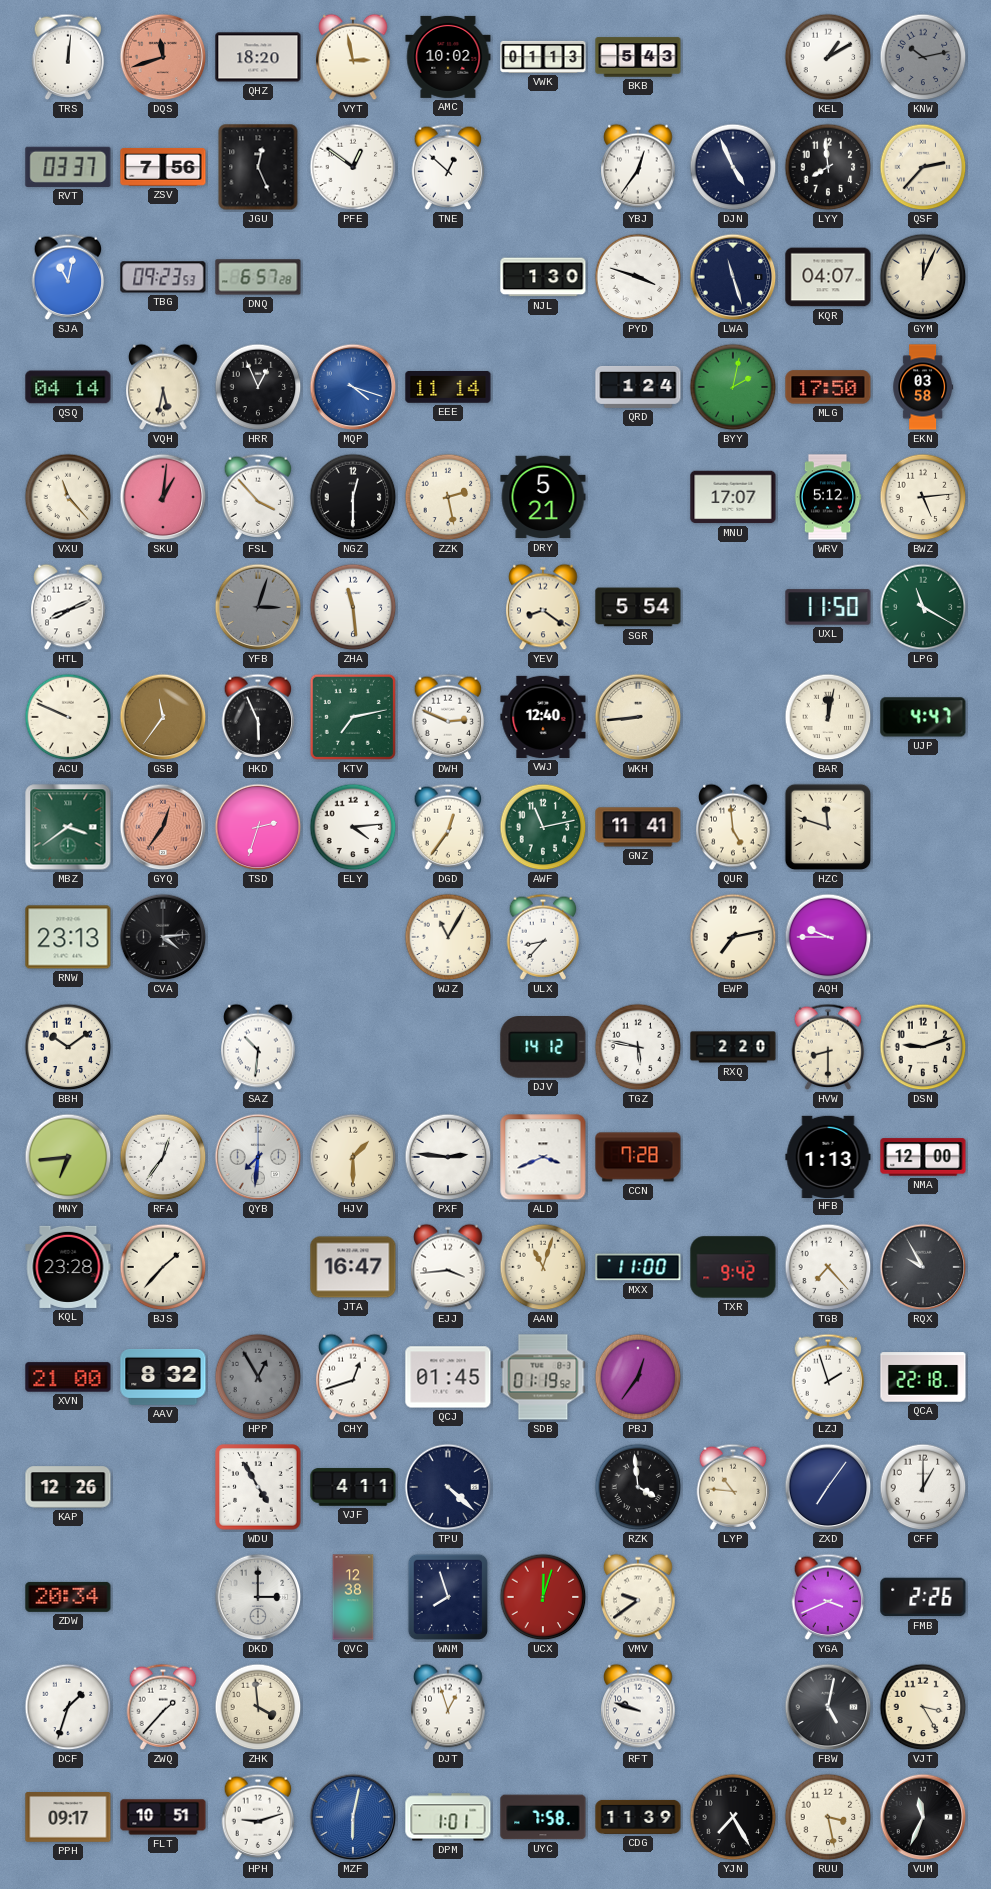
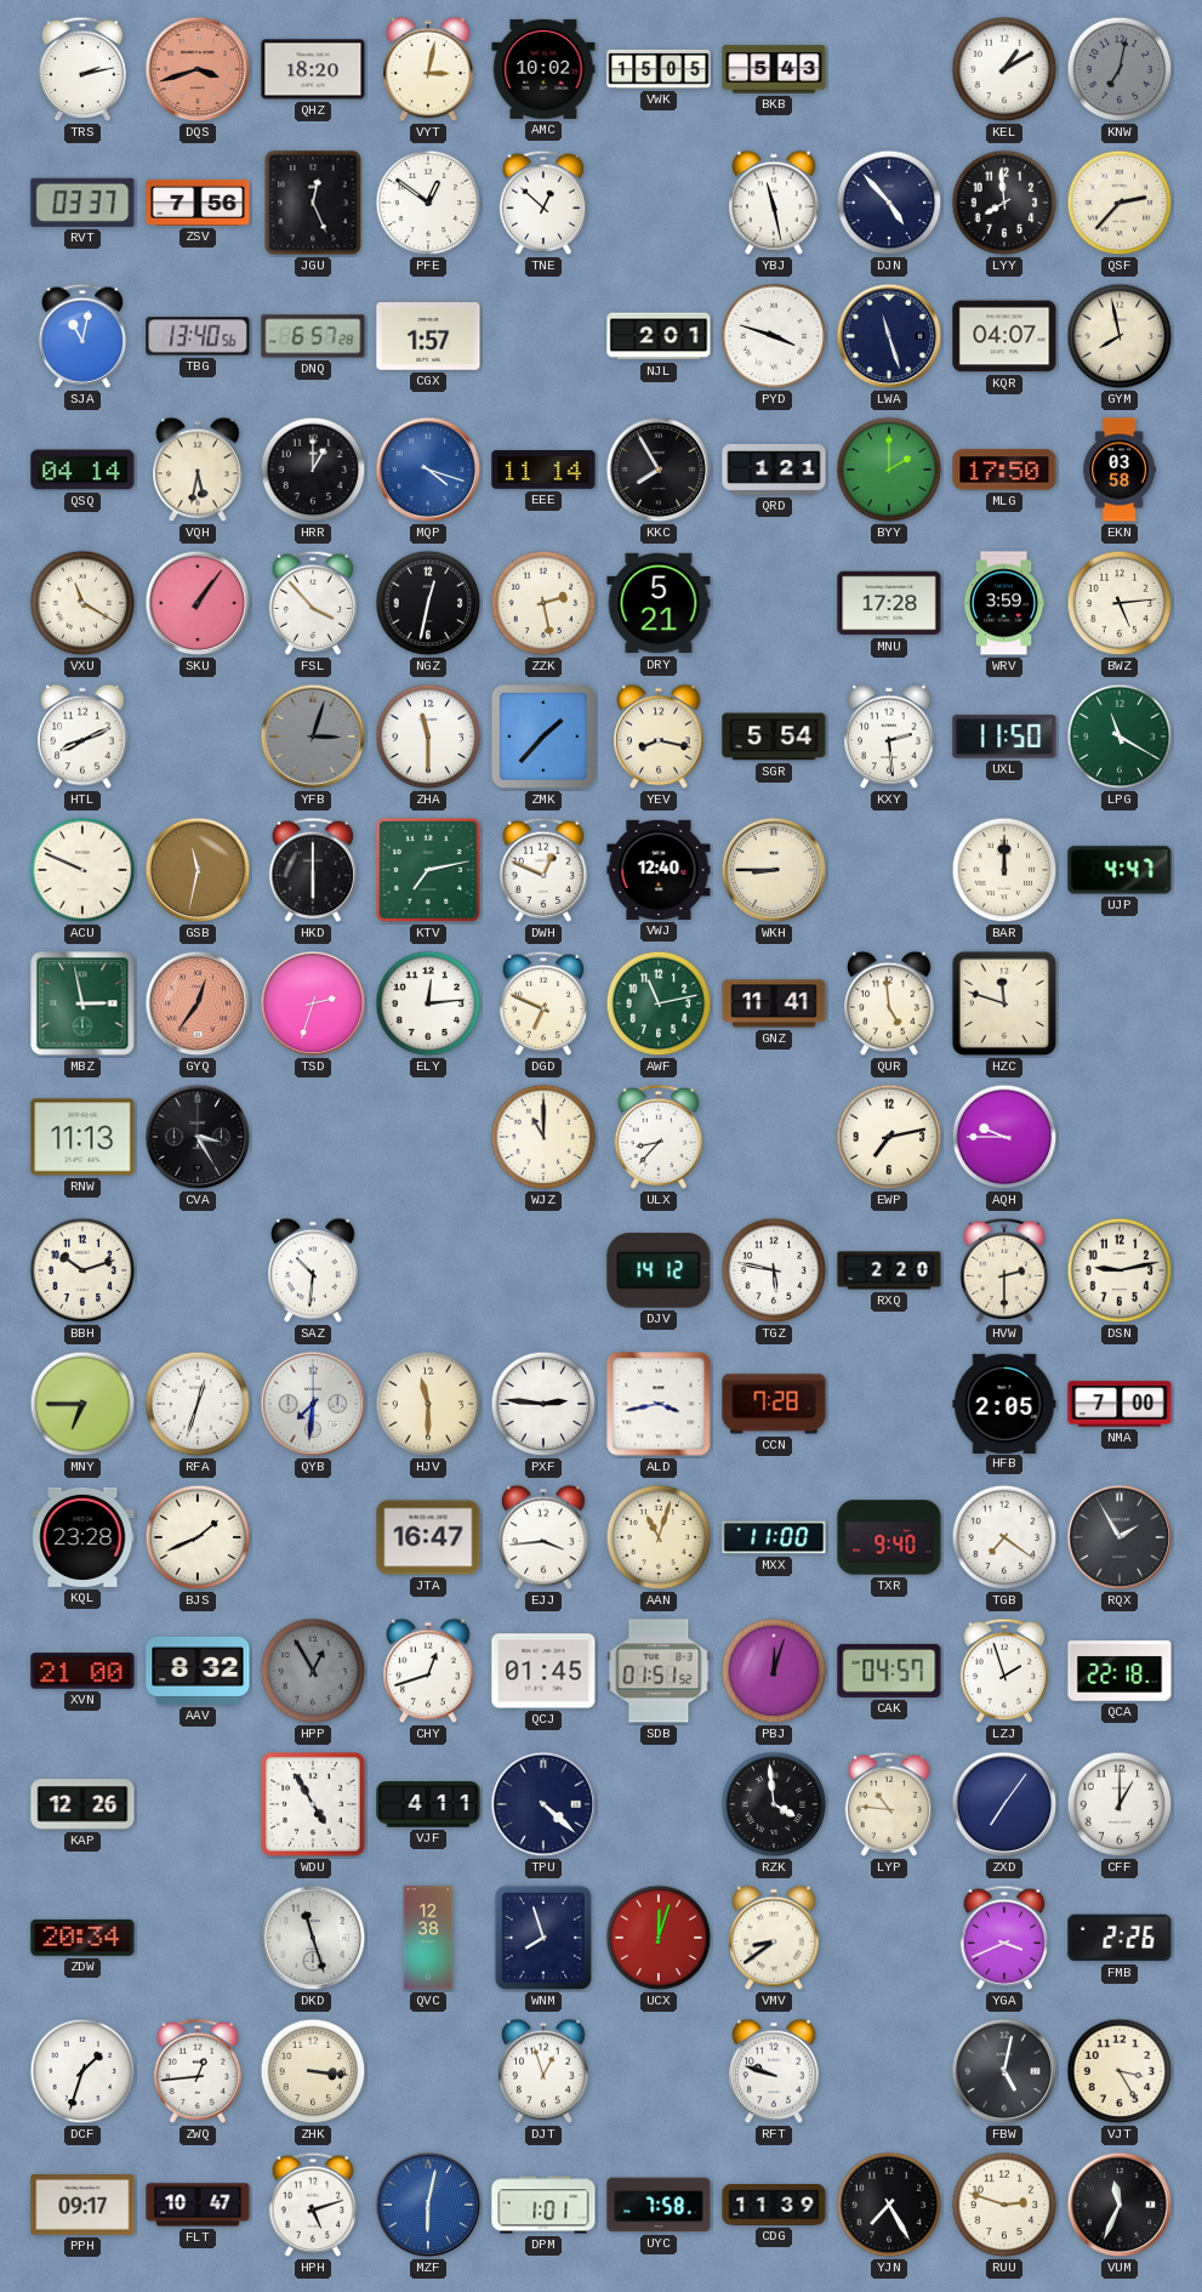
TRS: 12:01 -> 2:13
DQS: 11:42 -> 3:42
VYT: 2:58 -> 3:02
VWK: 01:13 -> 15:05
KNW: 10:13 -> 7:02
YBJ: 12:36 -> 11:28
DJN: 4:56 -> 4:53
TBG: 09:23 -> 13:40
CGX: none -> 1:57
NJL: 1:30 -> 2:01
GYM: 12:04 -> 7:58
HRR: 12:56 -> 1:00
KKC: none -> 7:55
QRD: 1:24 -> 1:21
BYY: 2:02 -> 2:00
VXU: 11:23 -> 11:20
SKU: 1:01 -> 1:06
NGZ: 12:30 -> 12:32
MNU: 17:07 -> 17:28
WRV: 5:12 -> 3:59
ZHA: 11:29 -> 11:30
ZMK: none -> 1:37
YEV: 8:21 -> 8:17
KXY: none -> 2:29
GSB: 11:36 -> 11:32
HKD: 5:56 -> 6:00
DWH: 2:49 -> 12:49
WKH: 8:44 -> 8:45
BAR: 12:02 -> 12:00
MBZ: 3:39 -> 2:58
ELY: 4:14 -> 12:14
DGD: 12:36 -> 6:49
RNW: 23:13 -> 11:13
CVA: 4:14 -> 3:25
WJZ: 11:05 -> 11:00
BBH: 10:09 -> 10:12
HVW: 8:30 -> 2:30
DSN: 9:12 -> 9:13
MNY: 6:44 -> 6:45
RFA: 12:36 -> 12:33
HJV: 1:30 -> 11:30
ALD: 3:41 -> 3:43
HFB: 1:13 -> 2:05
NMA: 12:00 -> 7:00
BJS: 1:37 -> 1:41
TXR: 9:42 -> 9:40
TGB: 7:23 -> 7:21
RQX: 9:55 -> 1:55
SDB: 01:19 -> 01:51
PBJ: 12:36 -> 12:03
CAK: none -> 04:57
DKD: 3:00 -> 11:27
VMV: 9:39 -> 8:39
ZWQ: 1:37 -> 12:44
ZHK: 3:59 -> 3:16
FLT: 10:51 -> 10:47
HPH: 9:12 -> 5:12
RUU: 3:28 -> 2:48
